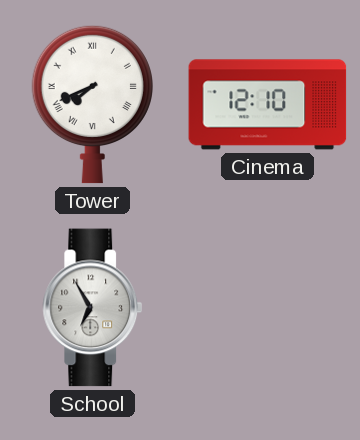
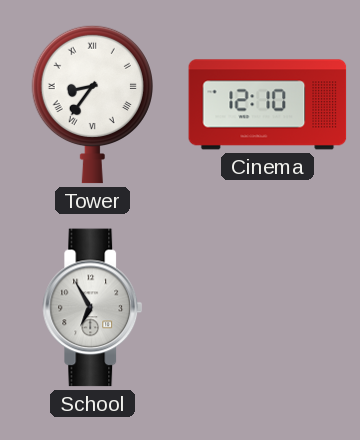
Tower: 7:41 -> 8:36
